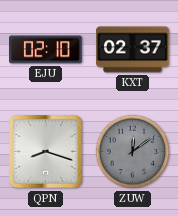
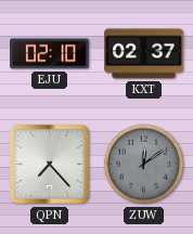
QPN: 8:18 -> 7:23
